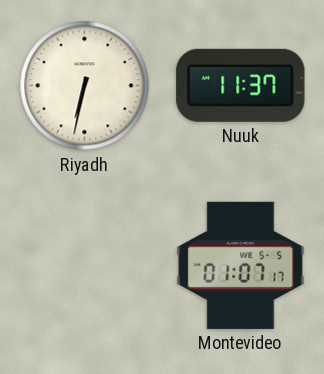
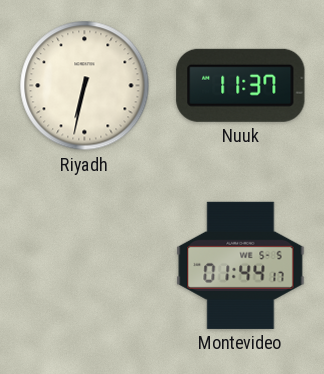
Montevideo: 01:07 -> 01:44
